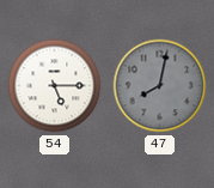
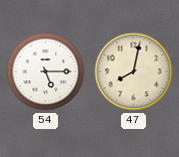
47 dial: grey -> cream
